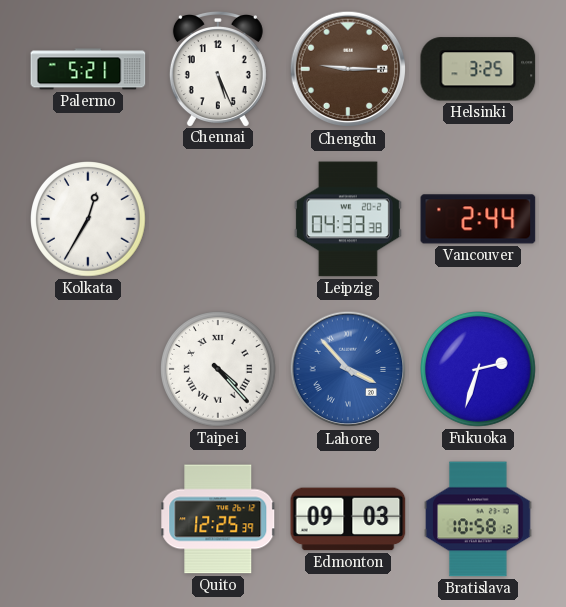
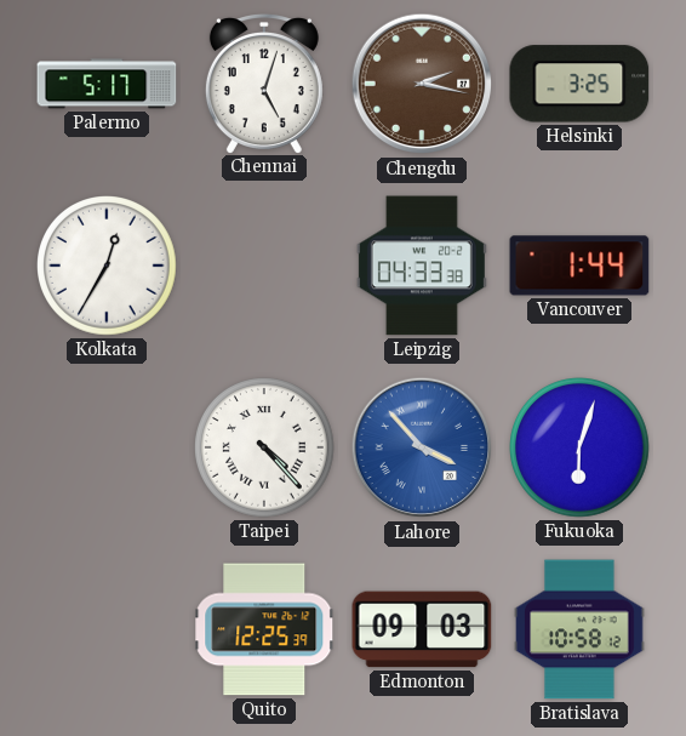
Palermo: 5:21 -> 5:17
Chennai: 5:26 -> 5:03
Chengdu: 9:15 -> 2:17
Vancouver: 2:44 -> 1:44
Fukuoka: 2:33 -> 6:03
